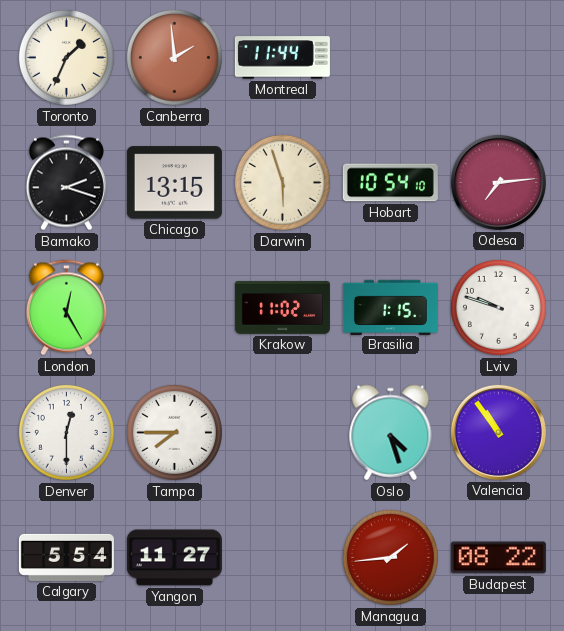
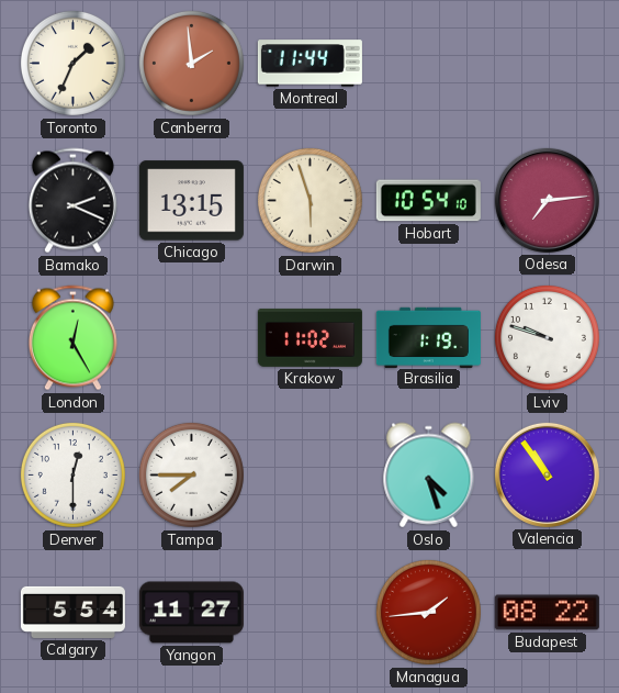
Bamako: 2:18 -> 2:19
Brasilia: 1:15 -> 1:19
